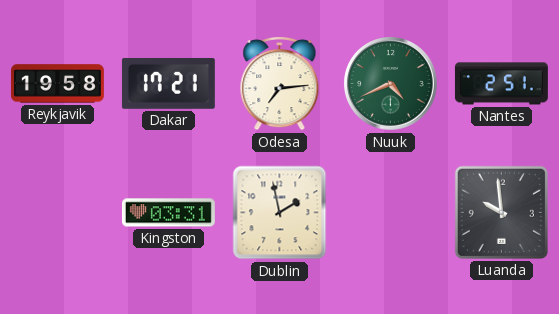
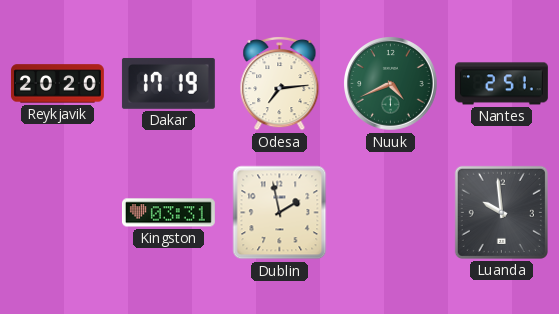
Reykjavik: 19:58 -> 20:20
Dakar: 17:21 -> 17:19
